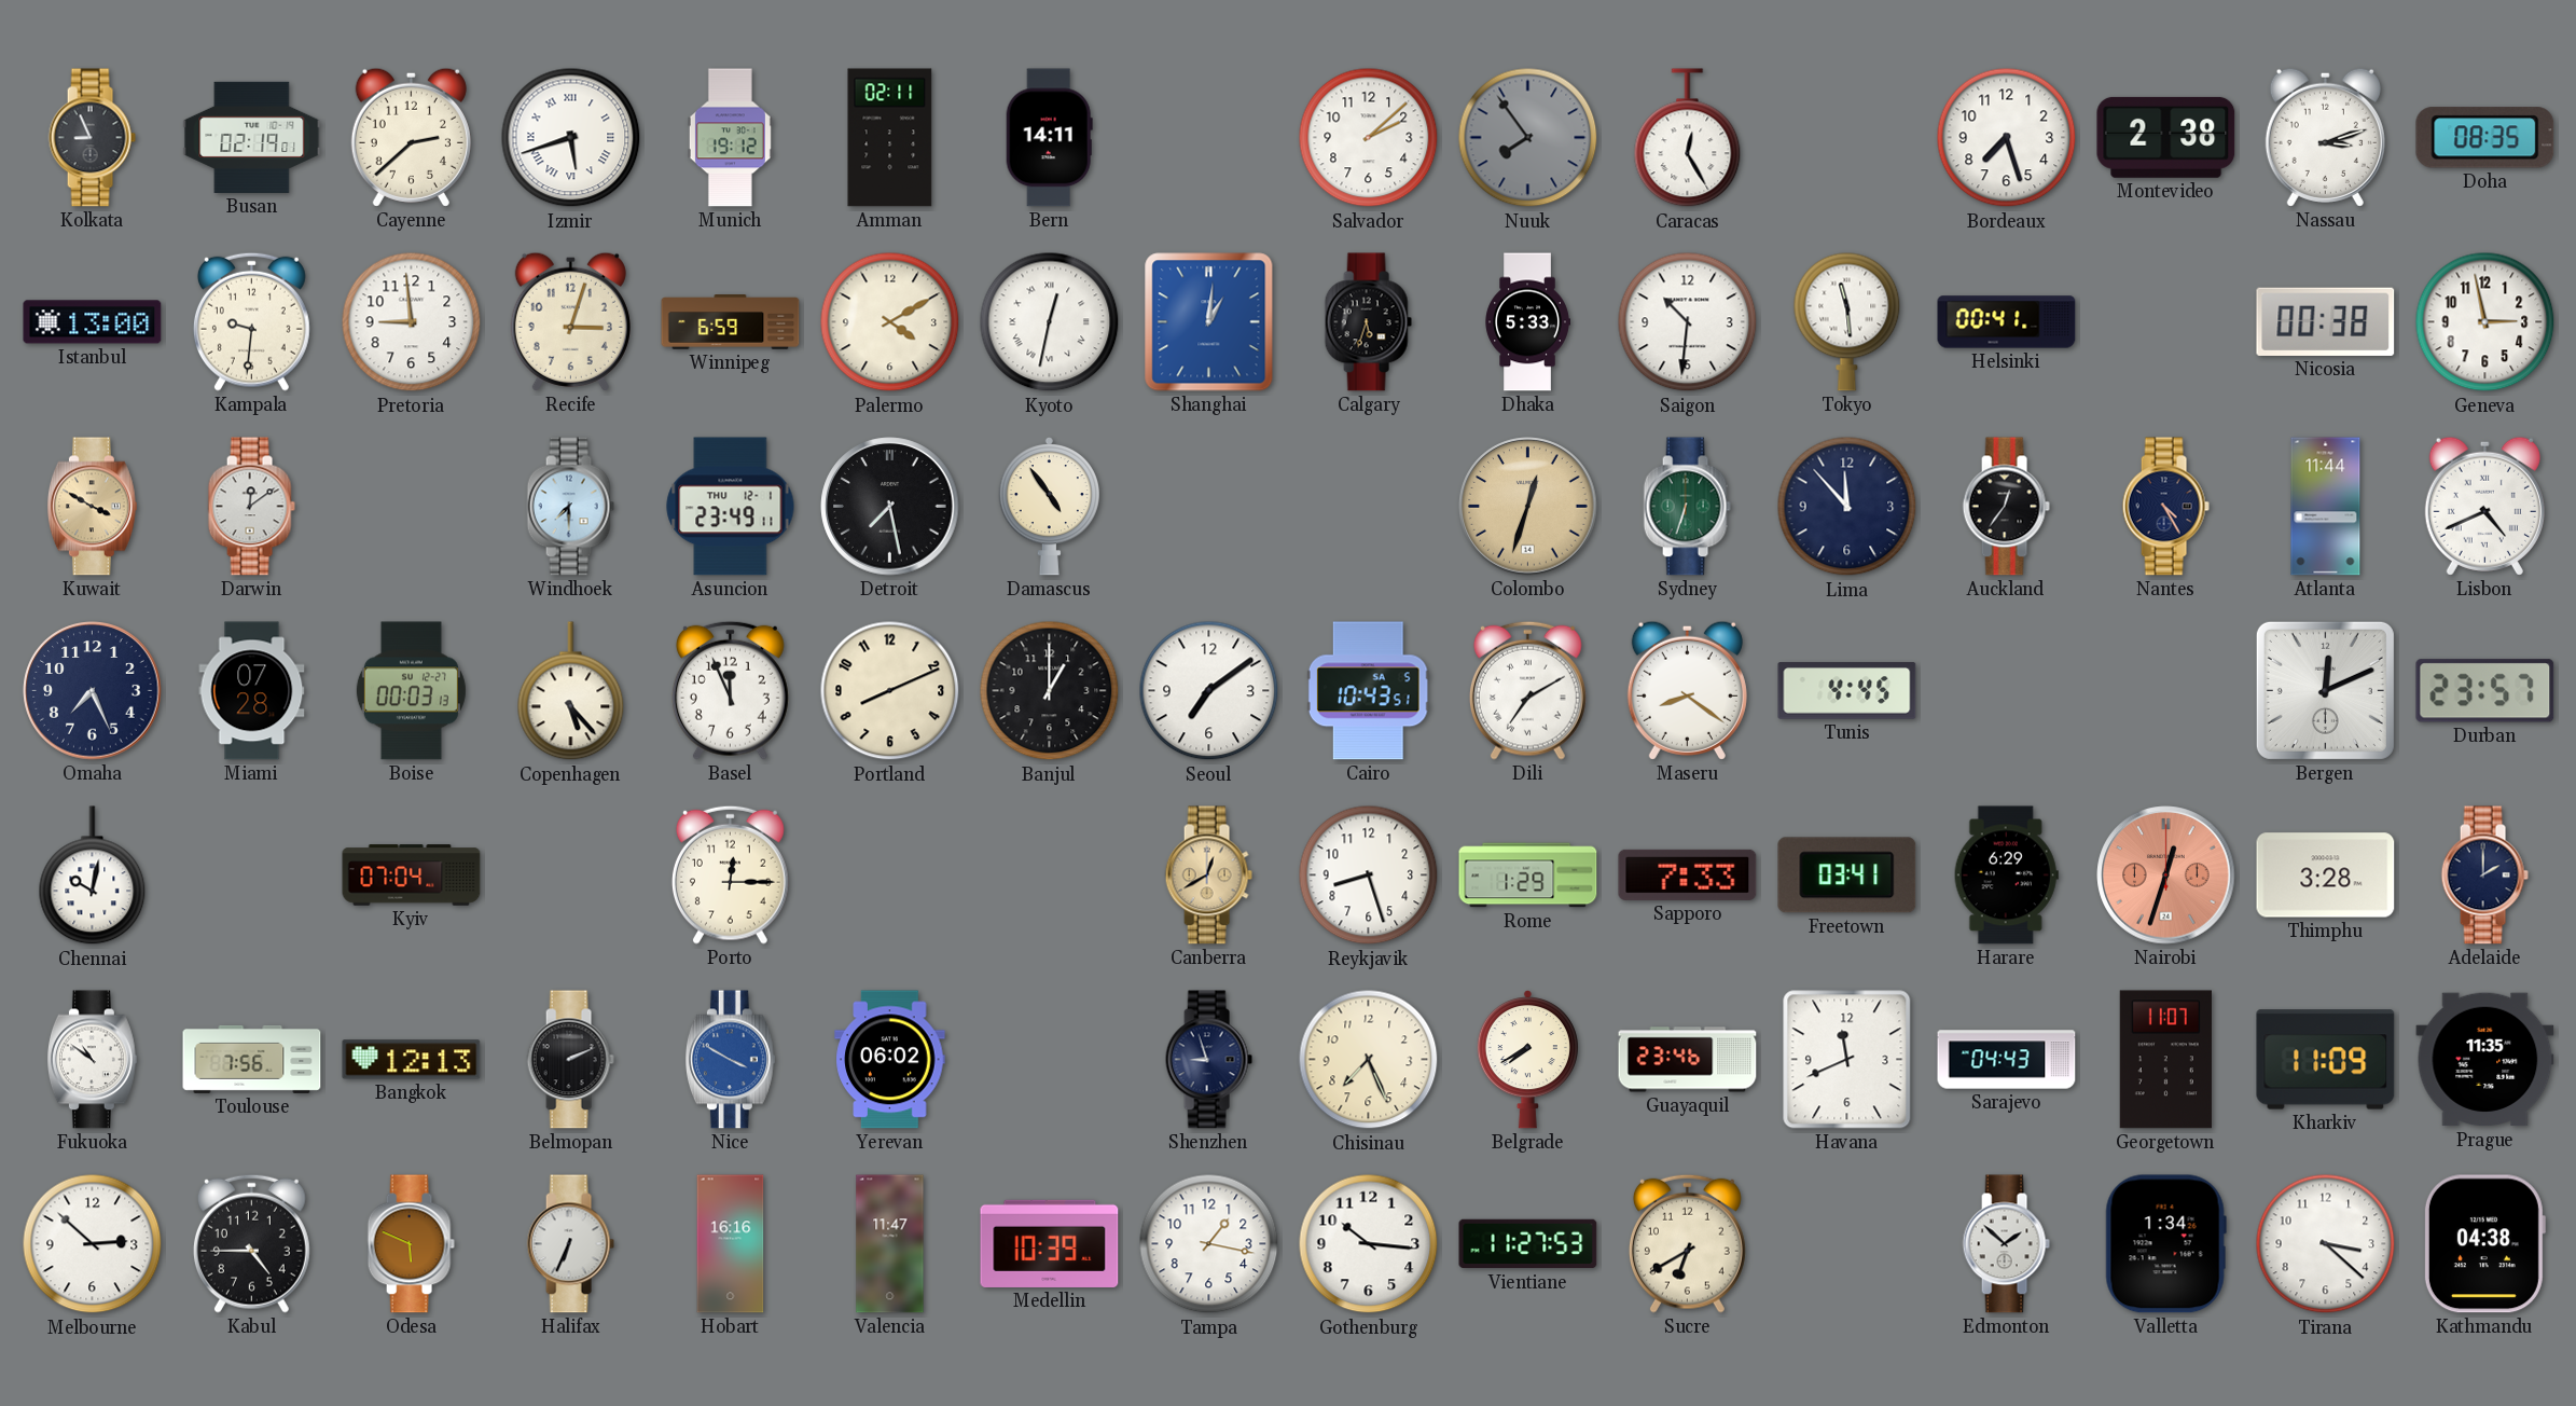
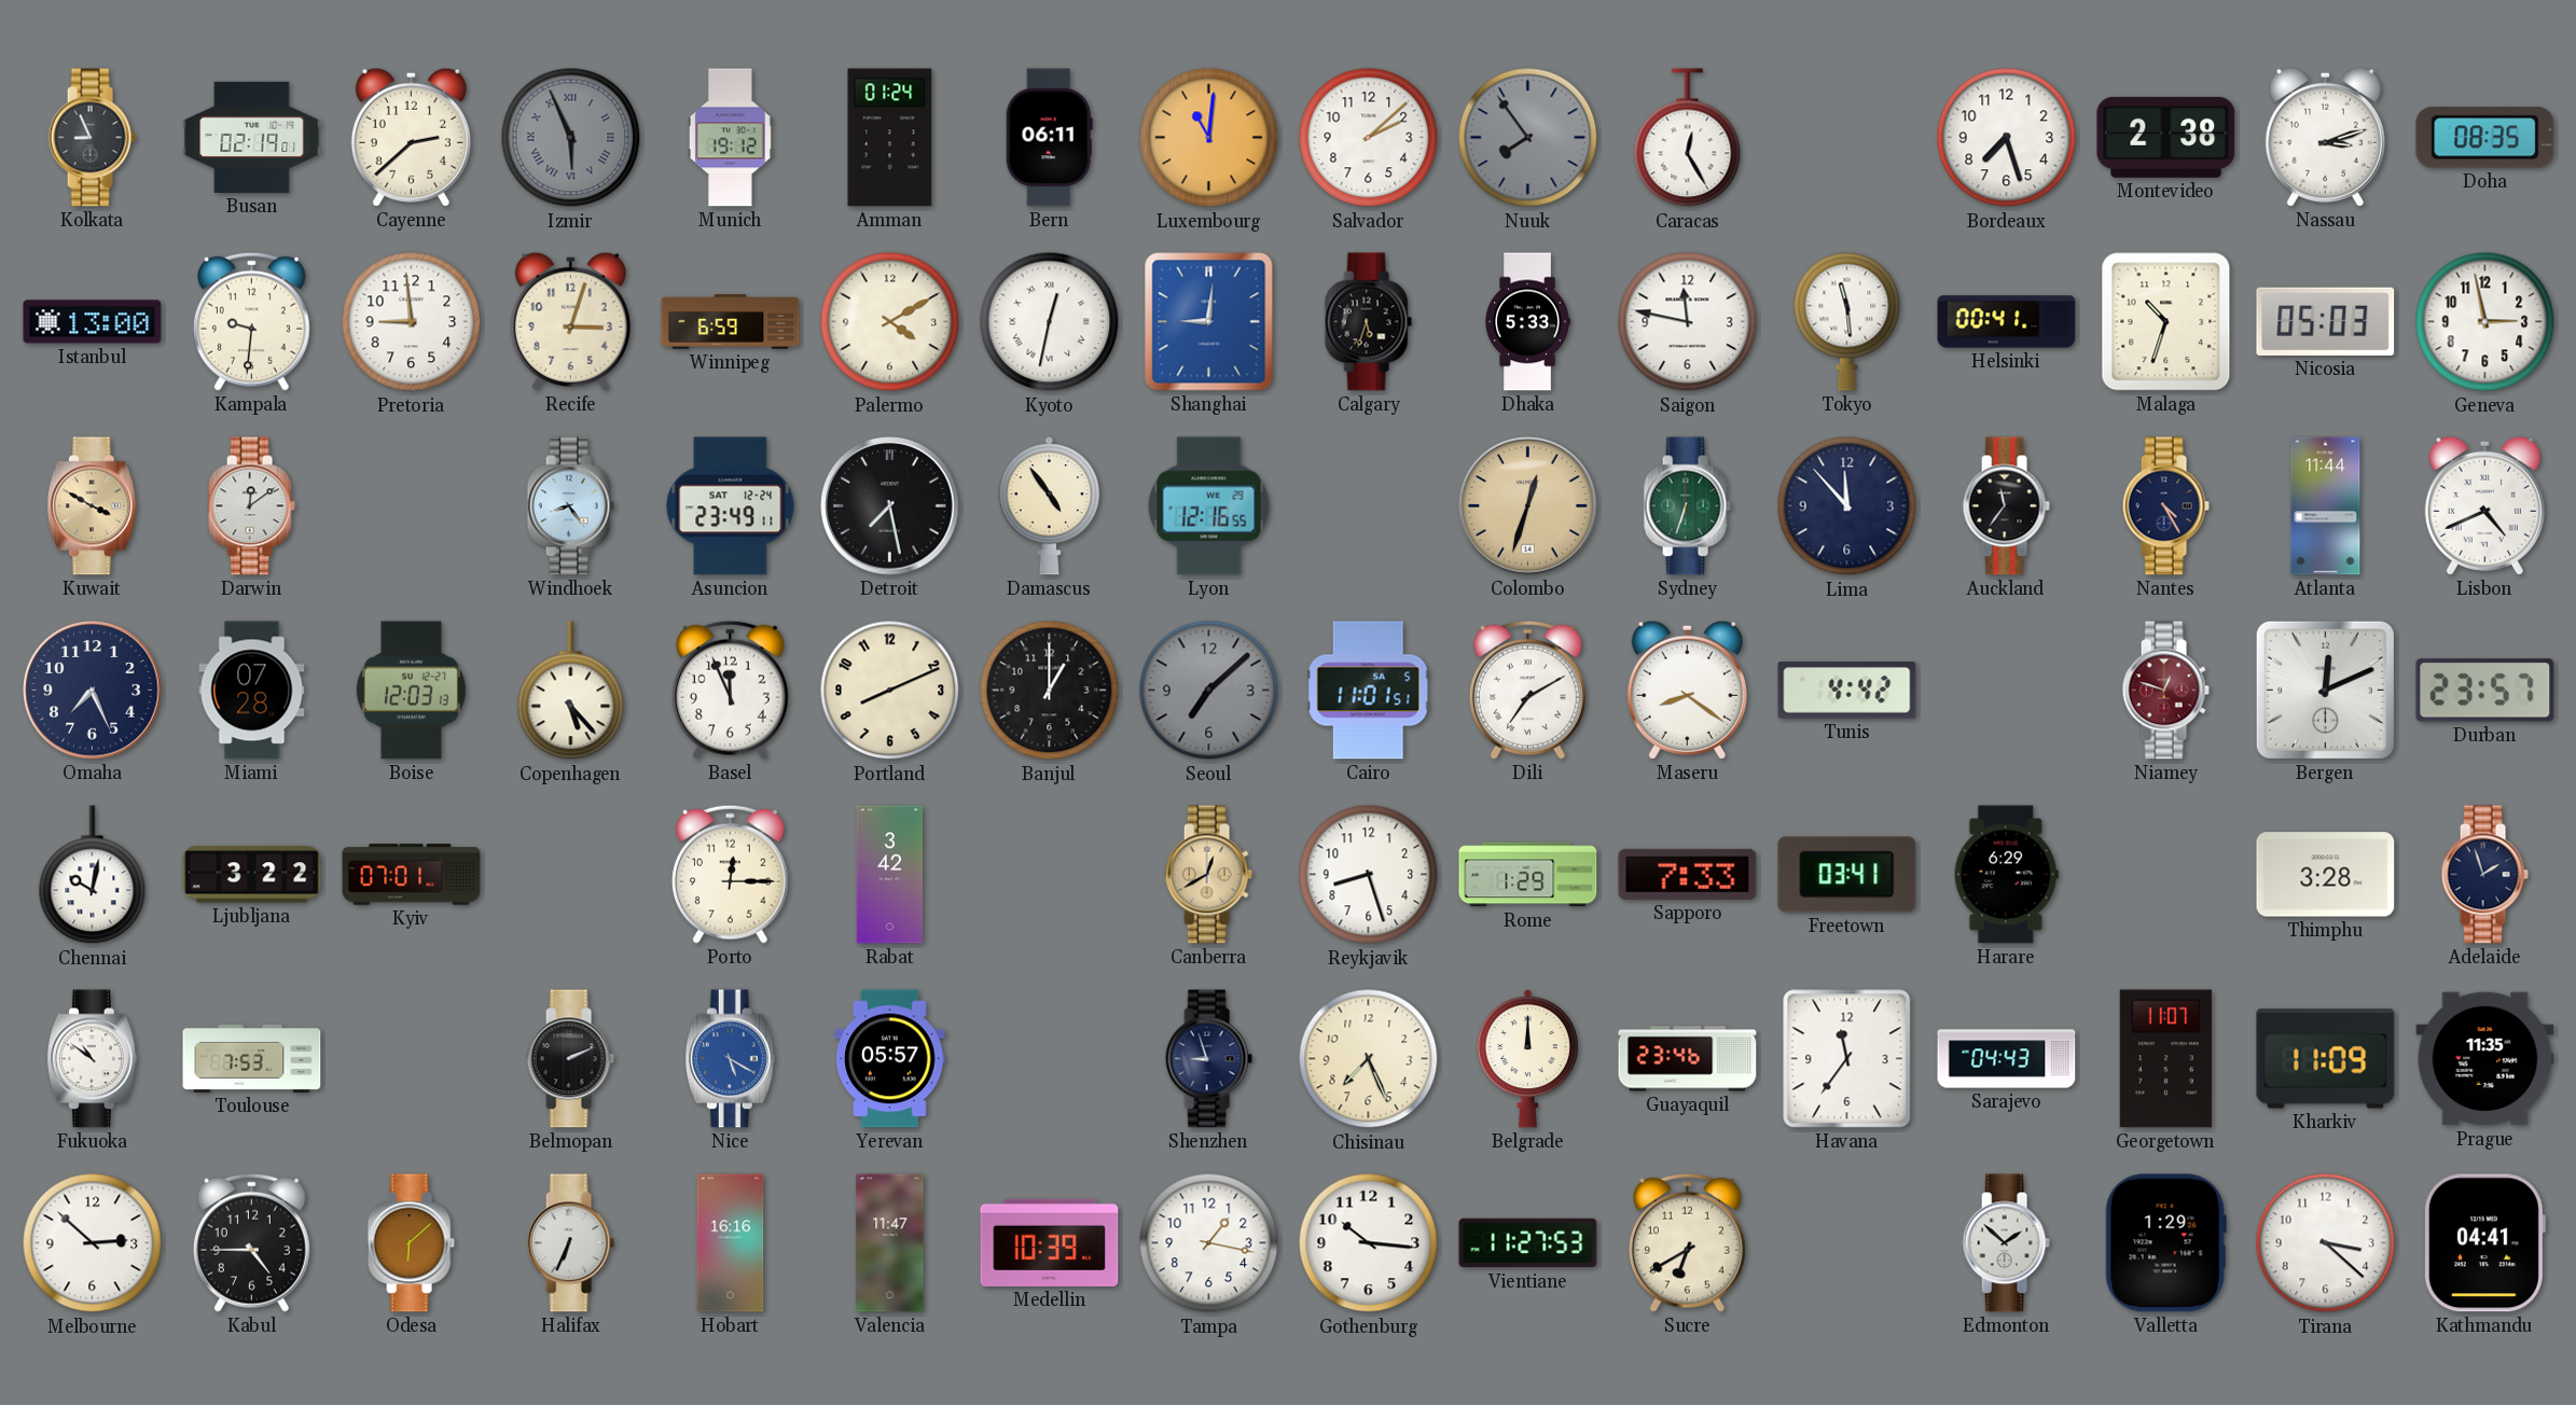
Izmir: 5:42 -> 5:56
Izmir dial: white -> grey
Amman: 02:11 -> 01:24
Bern: 14:11 -> 06:11
Luxembourg: none -> 11:01
Shanghai: 1:01 -> 9:01
Saigon: 10:31 -> 11:47
Malaga: none -> 10:33
Nicosia: 00:38 -> 05:03
Windhoek: 7:30 -> 8:24
Asuncion date: THU 12-1 -> SAT 12-24
Lyon: none -> 12:16
Auckland: 12:36 -> 11:36
Boise: 00:03 -> 12:03
Seoul: 7:09 -> 7:08
Seoul dial: white -> grey
Cairo: 10:43 -> 11:01
Tunis: 4:45 -> 4:42
Niamey: none -> 12:48
Ljubljana: none -> 3:22
Kyiv: 07:04 -> 07:01
Rabat: none -> 3:42
Nairobi: 12:33 -> none
Adelaide: 2:00 -> 1:57
Toulouse: 7:56 -> 7:53
Bangkok: 12:13 -> none
Nice: 3:50 -> 5:20
Yerevan: 06:02 -> 05:57
Belgrade: 7:40 -> 12:00
Havana: 11:41 -> 11:36
Odesa: 5:49 -> 6:08
Valletta: 1:34 -> 1:29
Kathmandu: 04:38 -> 04:41
